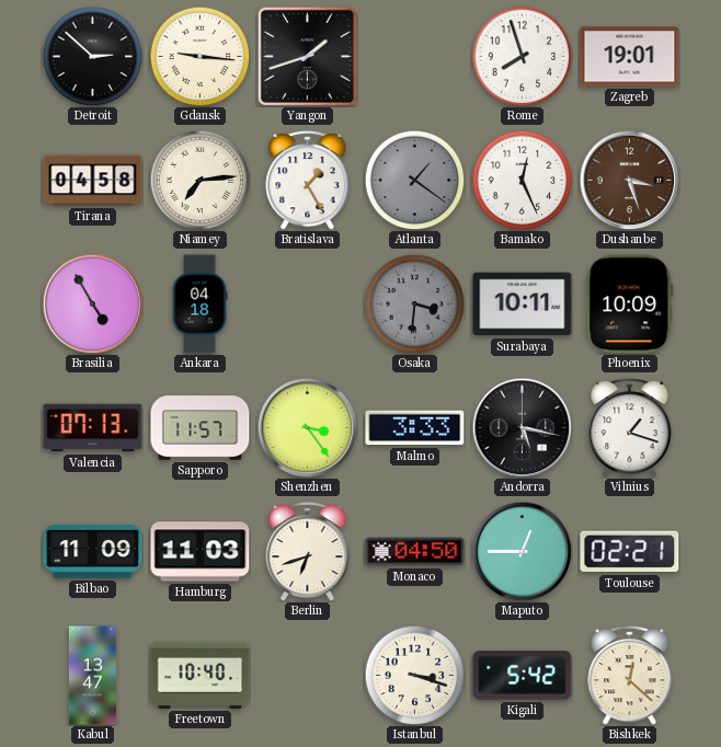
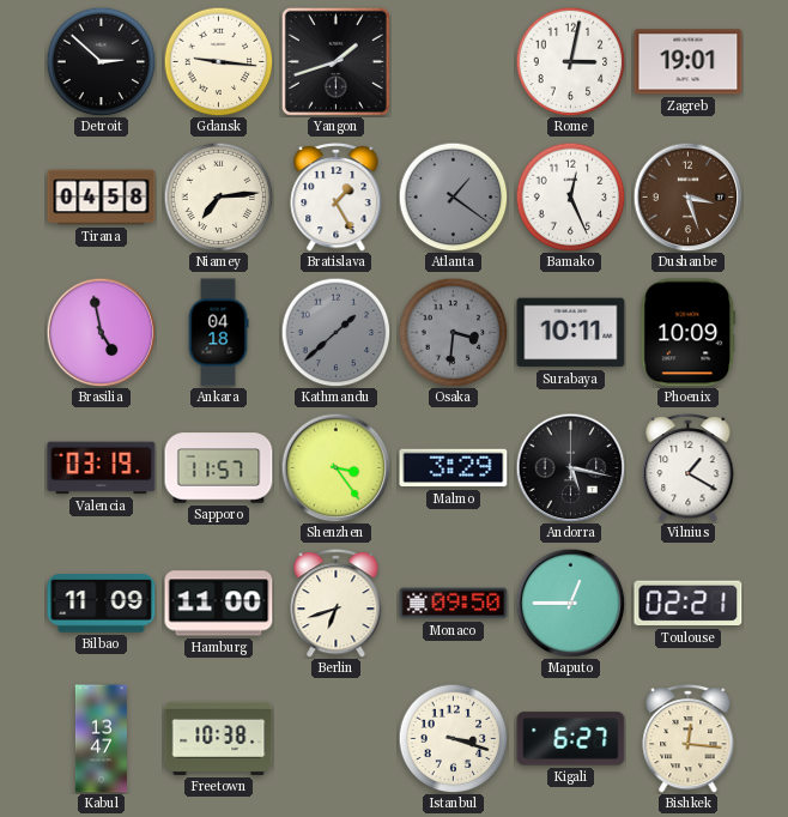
Rome: 7:57 -> 3:02
Brasilia: 4:55 -> 4:58
Kathmandu: none -> 1:38
Valencia: 07:13 -> 03:19
Malmo: 3:33 -> 3:29
Vilnius: 1:18 -> 1:20
Hamburg: 11:03 -> 11:00
Monaco: 04:50 -> 09:50
Freetown: 10:40 -> 10:38
Kigali: 5:42 -> 6:27
Bishkek: 12:22 -> 12:16
